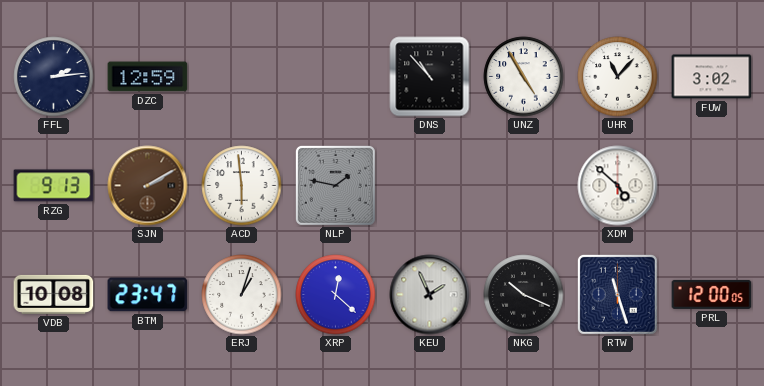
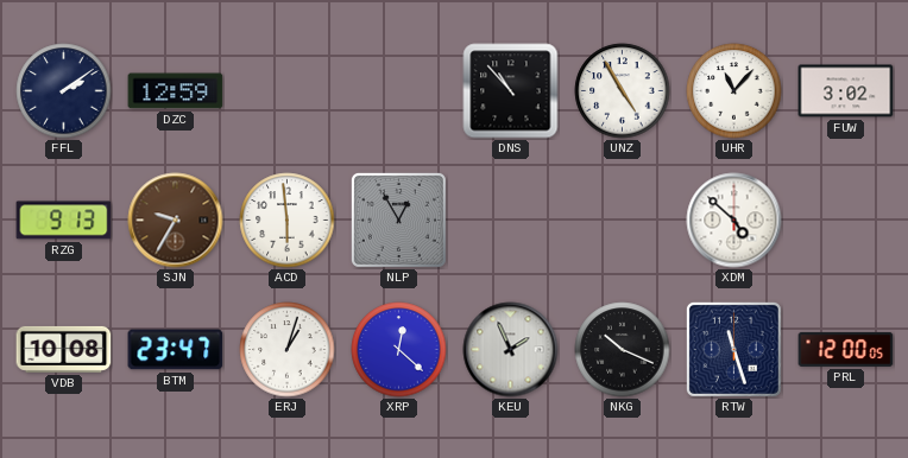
FFL: 2:14 -> 2:09
SJN: 2:10 -> 9:35
NLP: 1:47 -> 12:55
